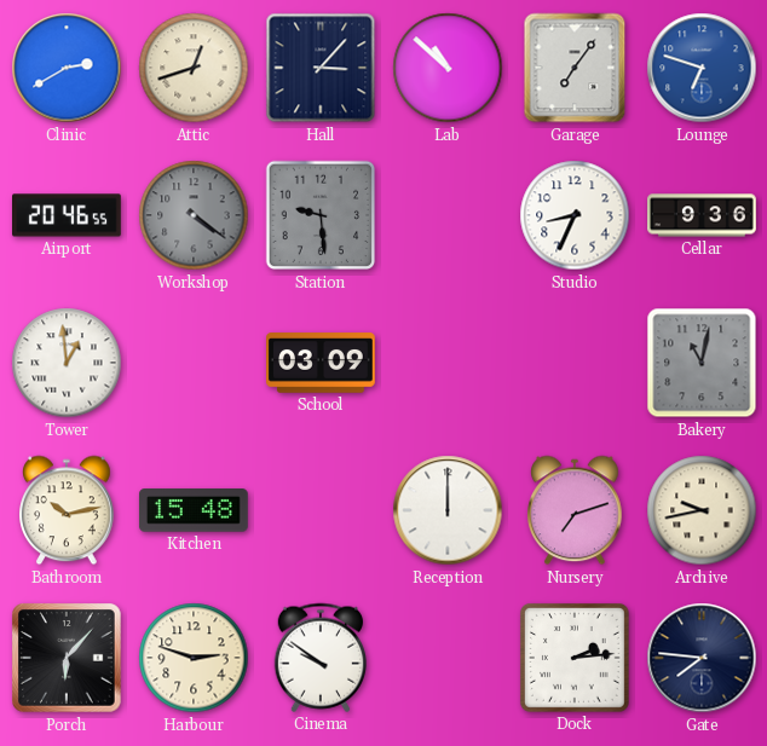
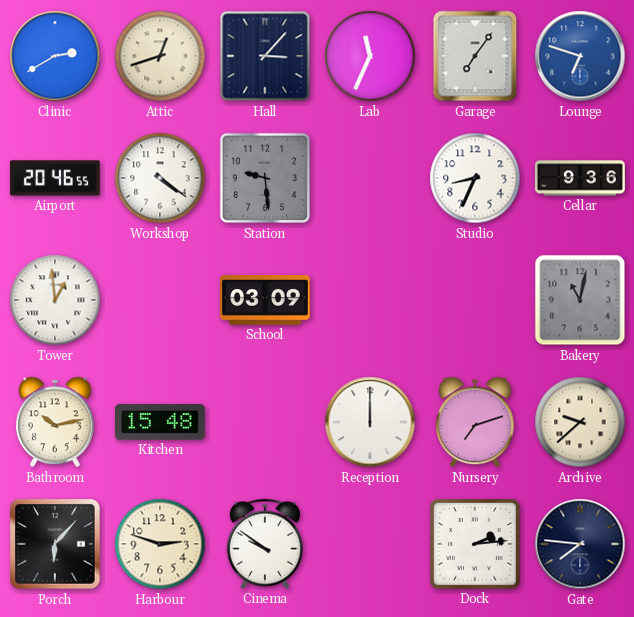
Lab: 10:52 -> 11:34
Workshop dial: grey -> white
Archive: 9:43 -> 9:38
